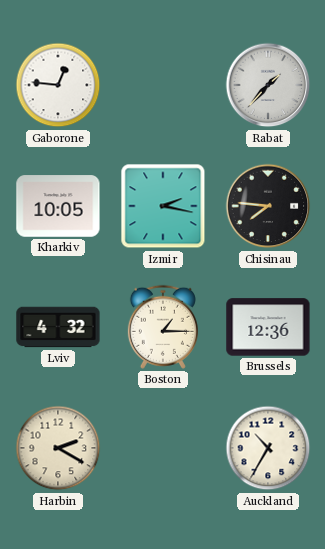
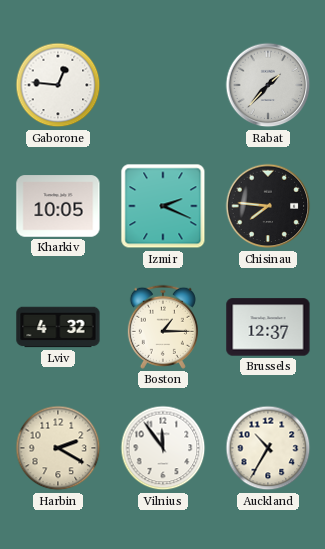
Izmir: 2:17 -> 2:19
Brussels: 12:36 -> 12:37
Vilnius: none -> 11:54
